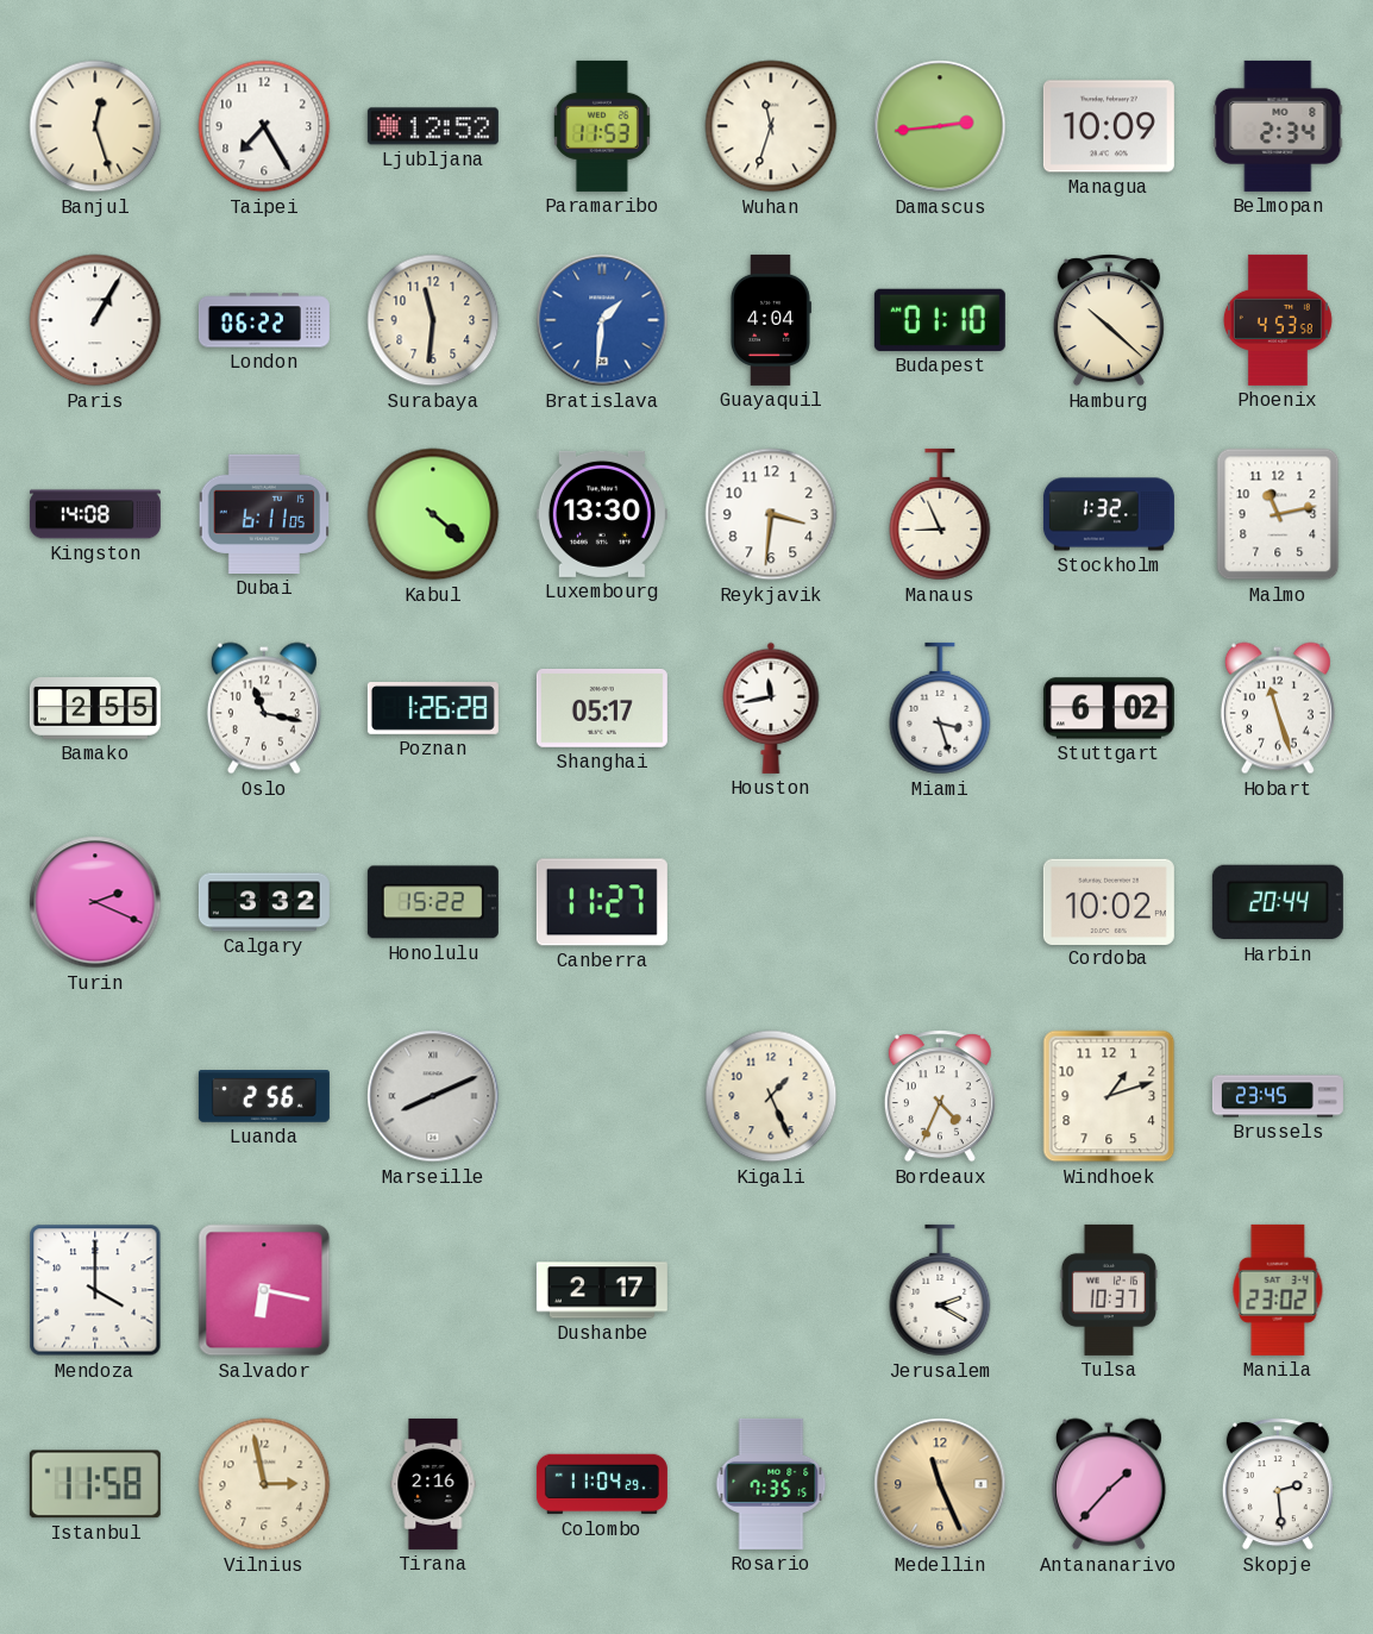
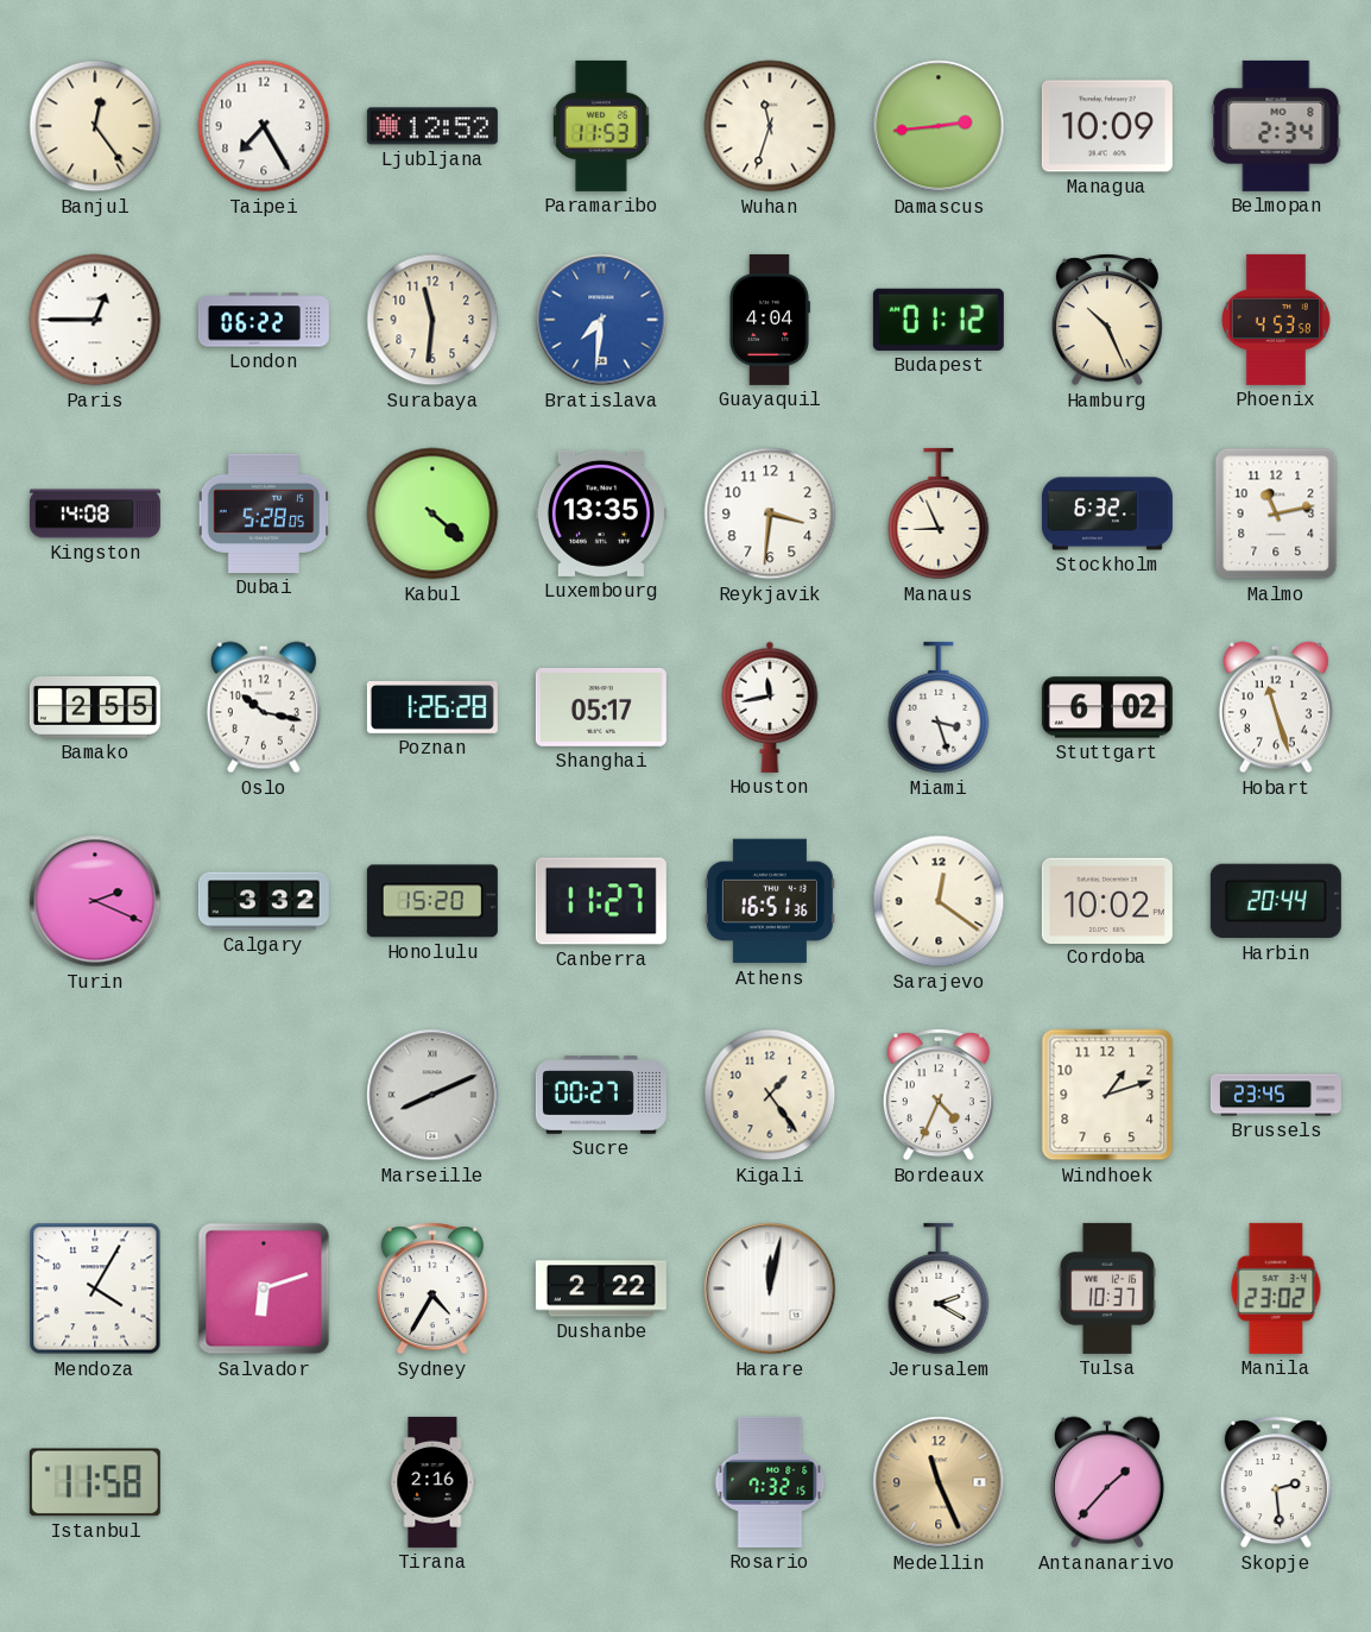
Banjul: 12:27 -> 12:24
Paris: 1:05 -> 12:45
Bratislava: 1:31 -> 7:31
Budapest: 01:10 -> 01:12
Hamburg: 10:22 -> 10:26
Dubai: 6:11 -> 5:28
Luxembourg: 13:30 -> 13:35
Stockholm: 1:32 -> 6:32
Oslo: 11:17 -> 10:17
Honolulu: 15:22 -> 15:20
Athens: none -> 16:51
Sarajevo: none -> 12:21
Luanda: 2:56 -> none
Sucre: none -> 00:27
Kigali: 1:26 -> 1:24
Mendoza: 4:00 -> 4:05
Salvador: 6:17 -> 6:12
Sydney: none -> 4:35
Dushanbe: 2:17 -> 2:22
Harare: none -> 12:02
Vilnius: 2:58 -> none
Colombo: 11:04 -> none
Rosario: 7:35 -> 7:32
